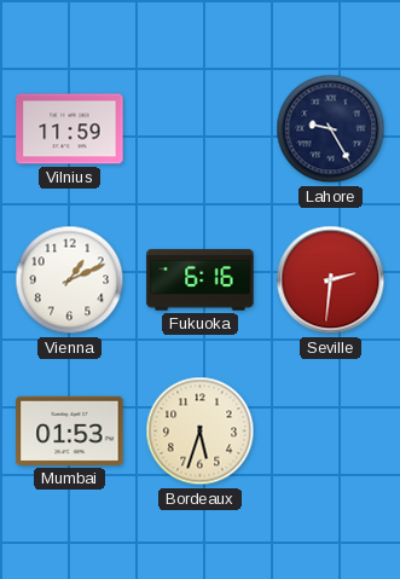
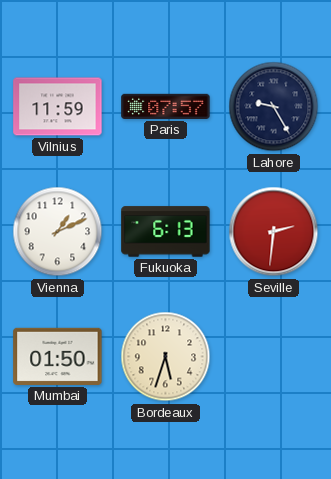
Paris: none -> 07:57
Fukuoka: 6:16 -> 6:13
Mumbai: 01:53 -> 01:50
